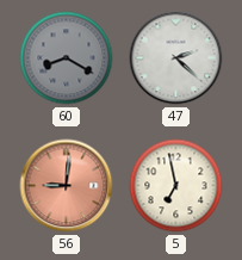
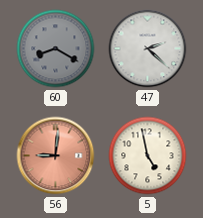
5: 6:58 -> 4:58
